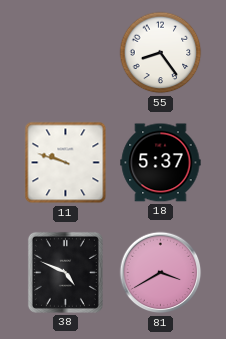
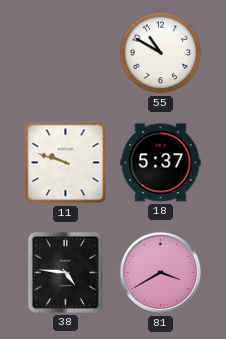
55: 8:24 -> 10:50
38: 4:49 -> 4:46
